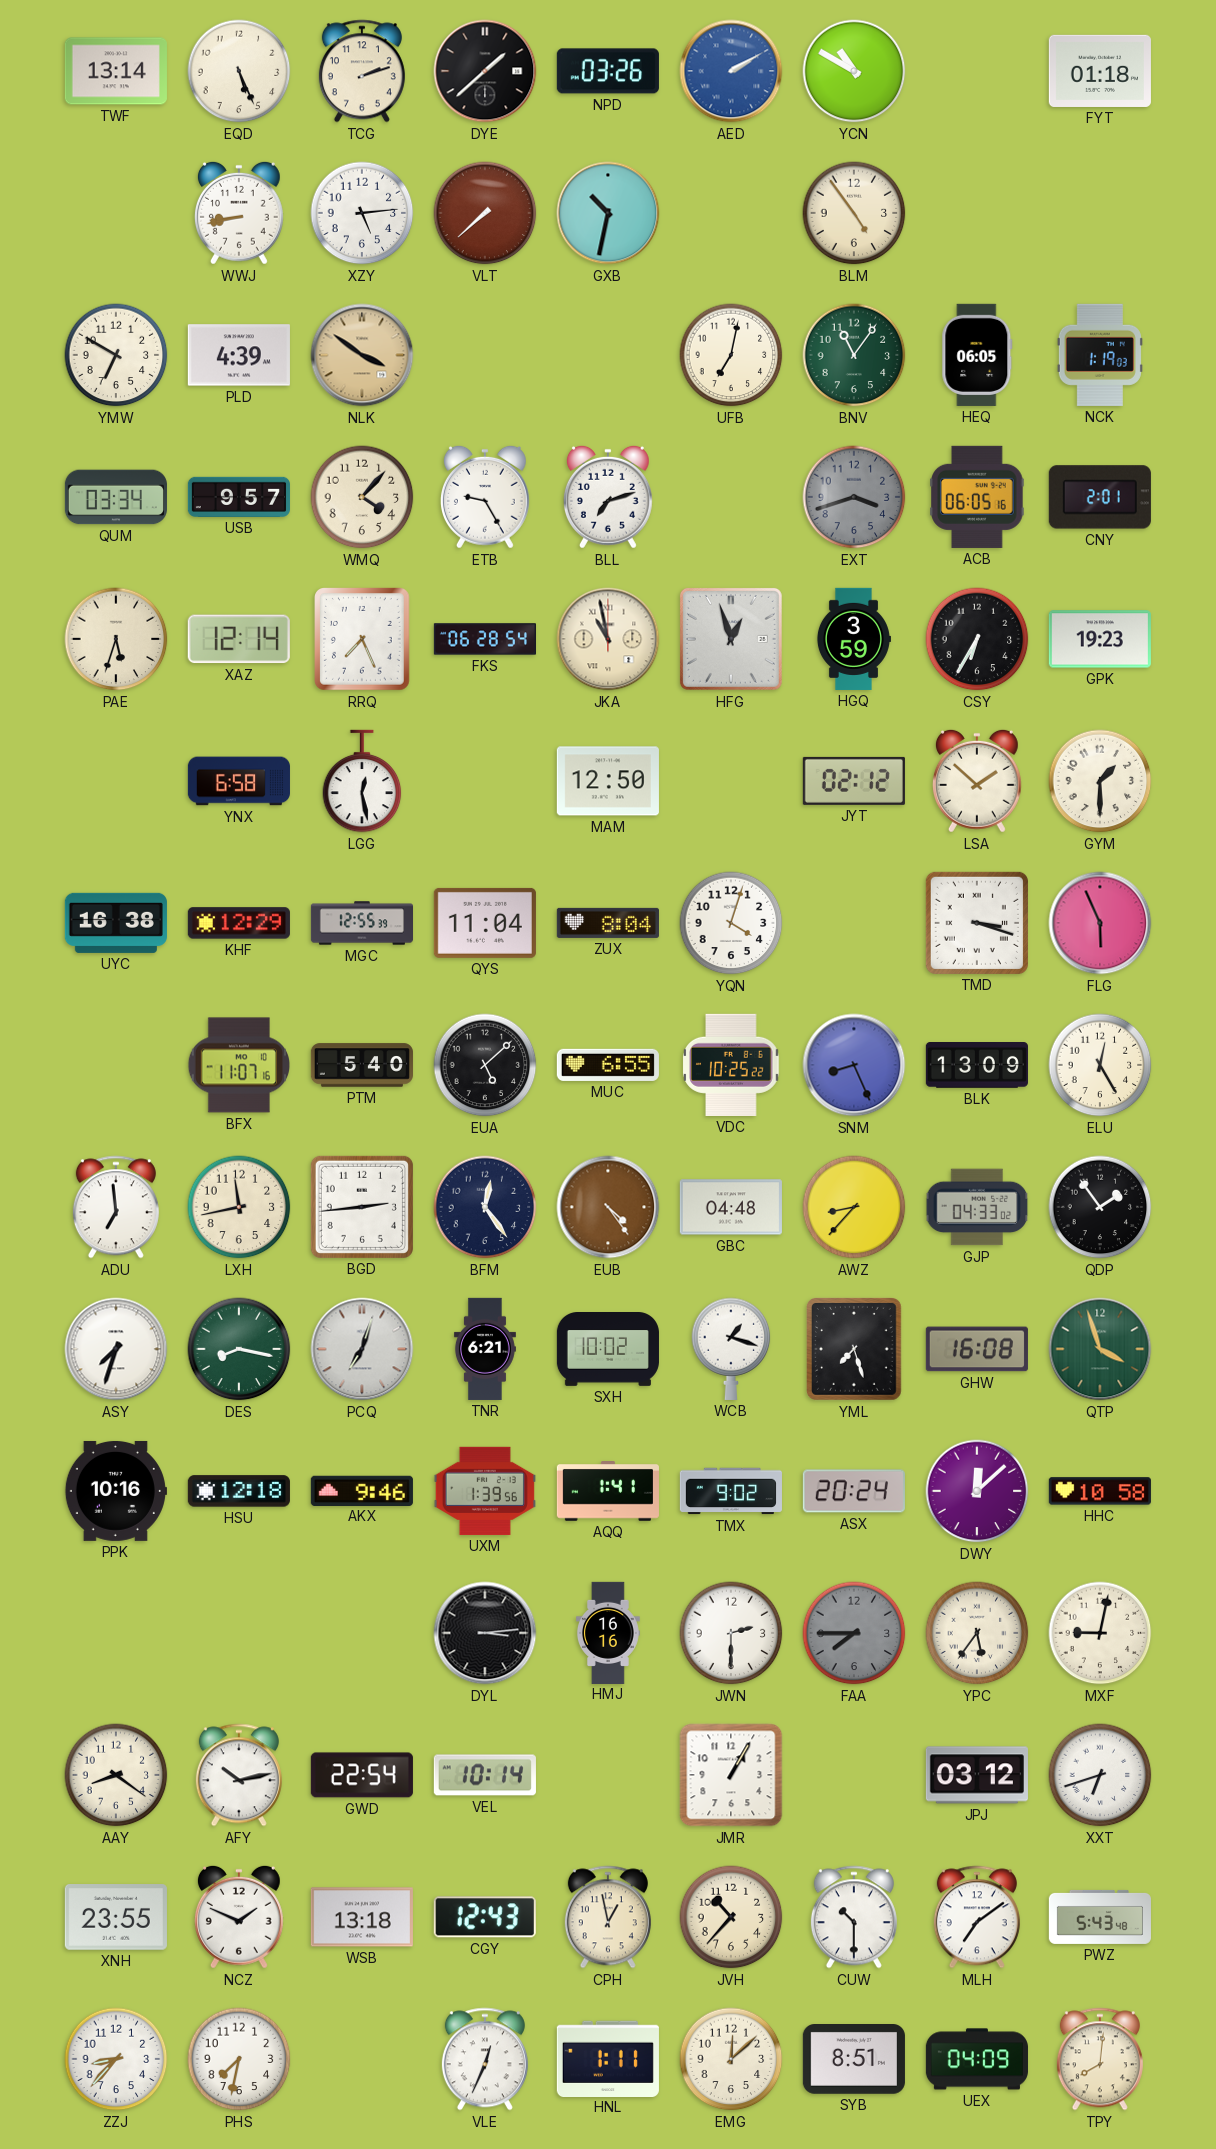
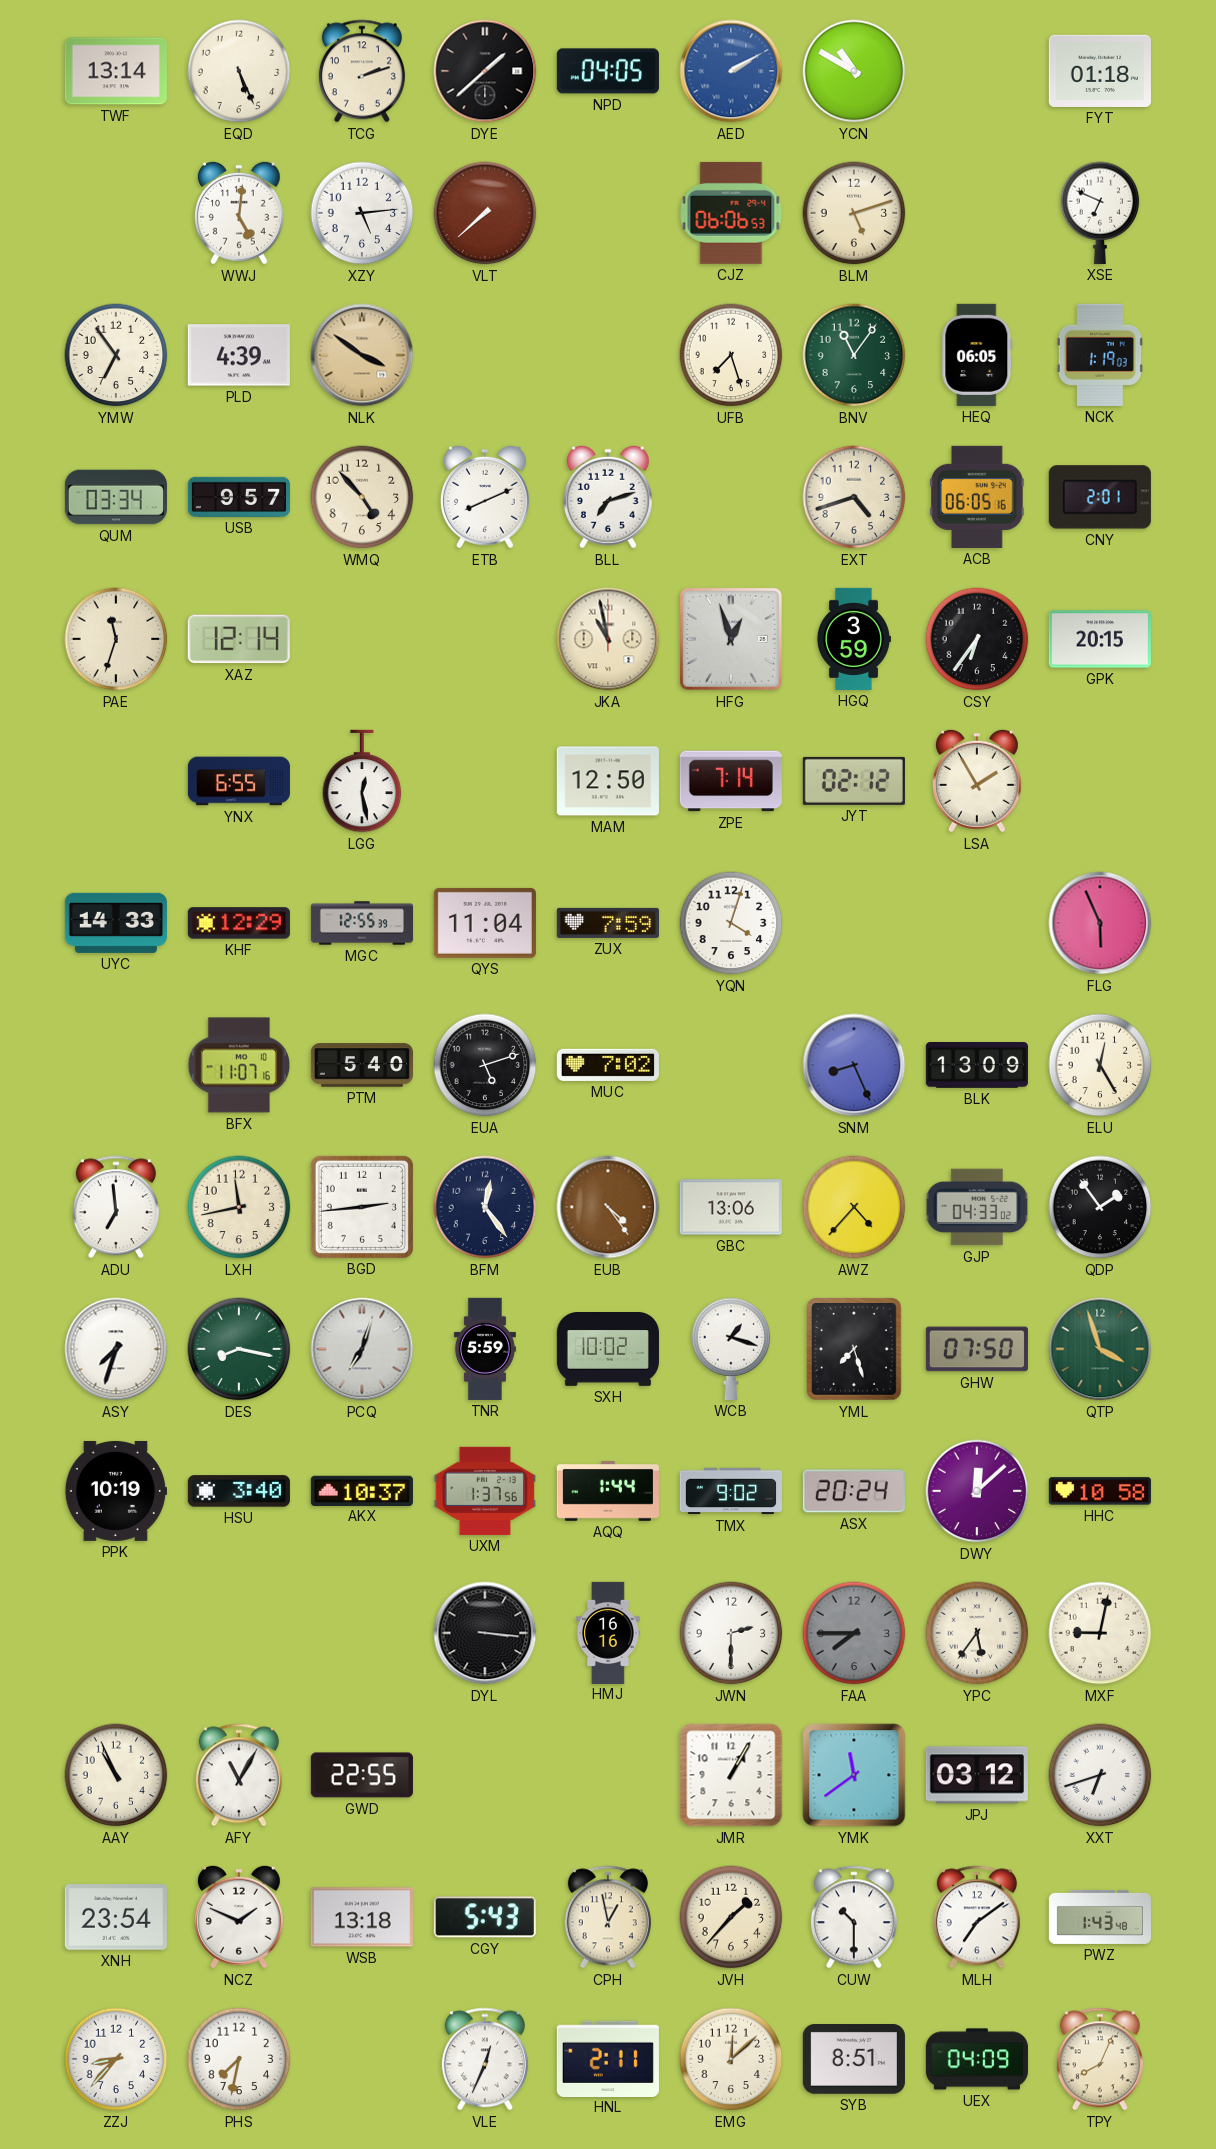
NPD: 03:26 -> 04:05
WWJ: 8:43 -> 5:01
GXB: 10:32 -> none
CJZ: none -> 06:06
BLM: 4:54 -> 5:12
XSE: none -> 6:49
YMW: 6:50 -> 6:54
UFB: 7:02 -> 7:27
WMQ: 4:07 -> 4:53
ETB: 9:25 -> 8:11
EXT: 3:42 -> 4:42
EXT dial: grey -> cream
PAE: 5:33 -> 11:33
RRQ: 7:26 -> none
FKS: 06:28 -> none
CSY: 6:35 -> 6:36
GPK: 19:23 -> 20:15
YNX: 6:58 -> 6:55
ZPE: none -> 7:14
LSA: 1:52 -> 1:55
GYM: 1:30 -> none
UYC: 16:38 -> 14:33
ZUX: 8:04 -> 7:59
TMD: 3:18 -> none
EUA: 5:08 -> 5:12
MUC: 6:55 -> 7:02
VDC: 10:25 -> none
GBC: 04:48 -> 13:06
AWZ: 8:37 -> 4:37
TNR: 6:21 -> 5:59
GHW: 16:08 -> 07:50
PPK: 10:16 -> 10:19
HSU: 12:18 -> 3:40
AKX: 9:46 -> 10:37
UXM: 1:39 -> 1:37
AQQ: 1:41 -> 1:44
DYL: 3:14 -> 3:16
AAY: 8:21 -> 10:56
AFY: 10:13 -> 11:05
GWD: 22:54 -> 22:55
VEL: 10:14 -> none
YMK: none -> 11:39
XNH: 23:55 -> 23:54
CGY: 12:43 -> 5:43
JVH: 10:37 -> 1:37
PWZ: 5:43 -> 1:43
HNL: 1:11 -> 2:11
TPY: 8:01 -> 8:04
